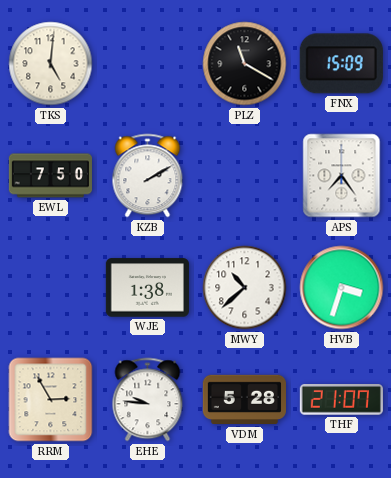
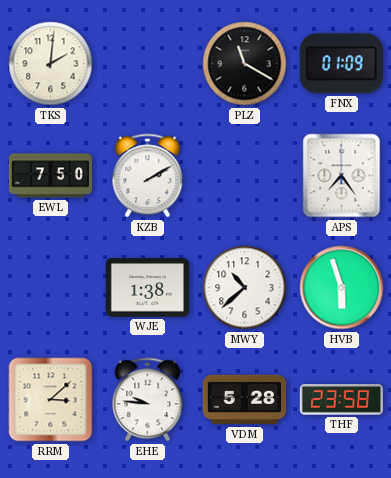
TKS: 5:01 -> 2:01
FNX: 15:09 -> 01:09
HVB: 3:33 -> 5:57
RRM: 2:55 -> 3:08
THF: 21:07 -> 23:58
